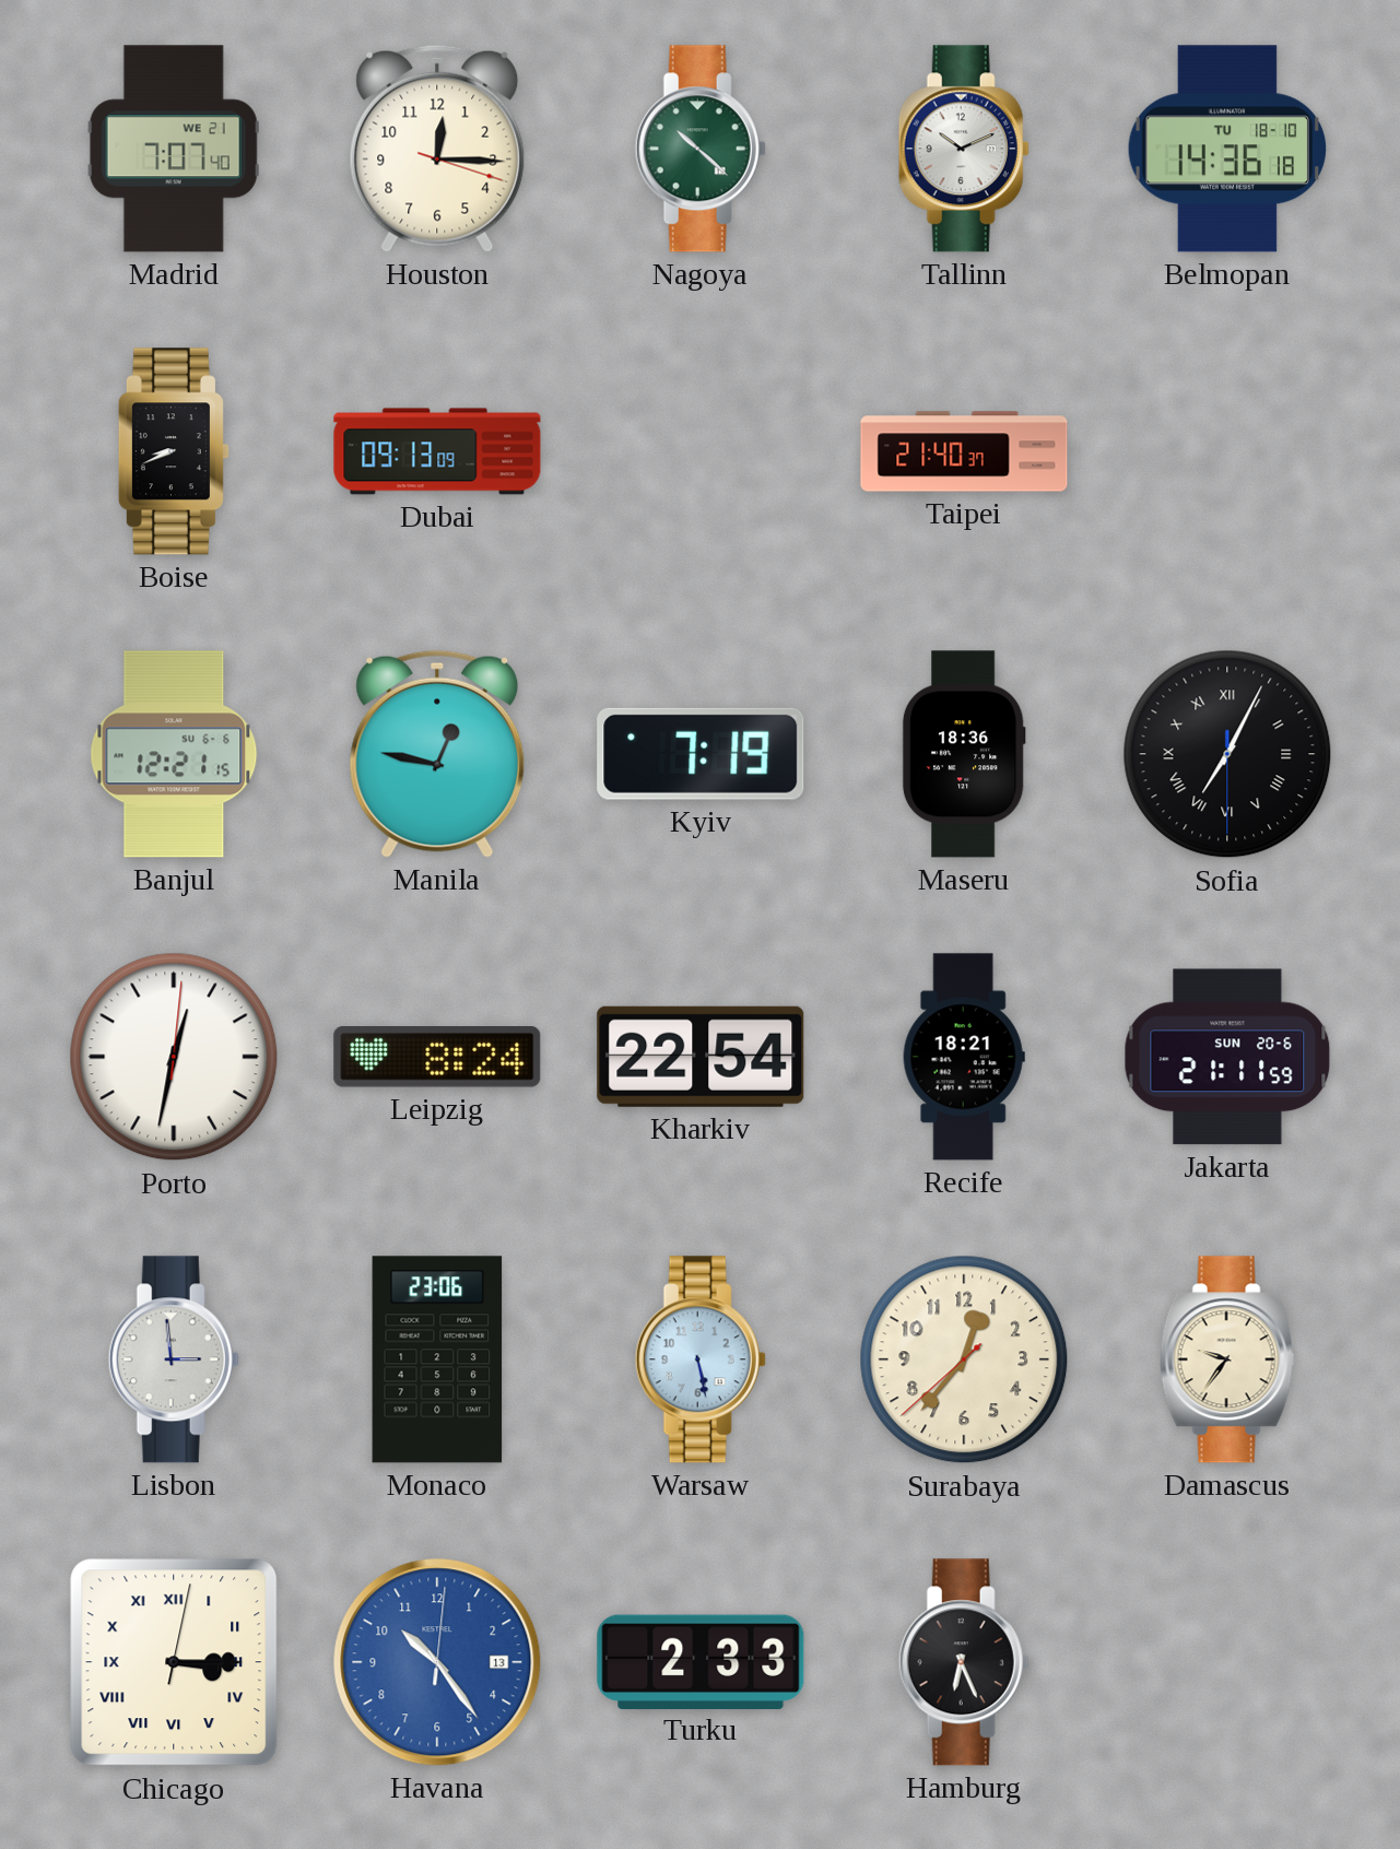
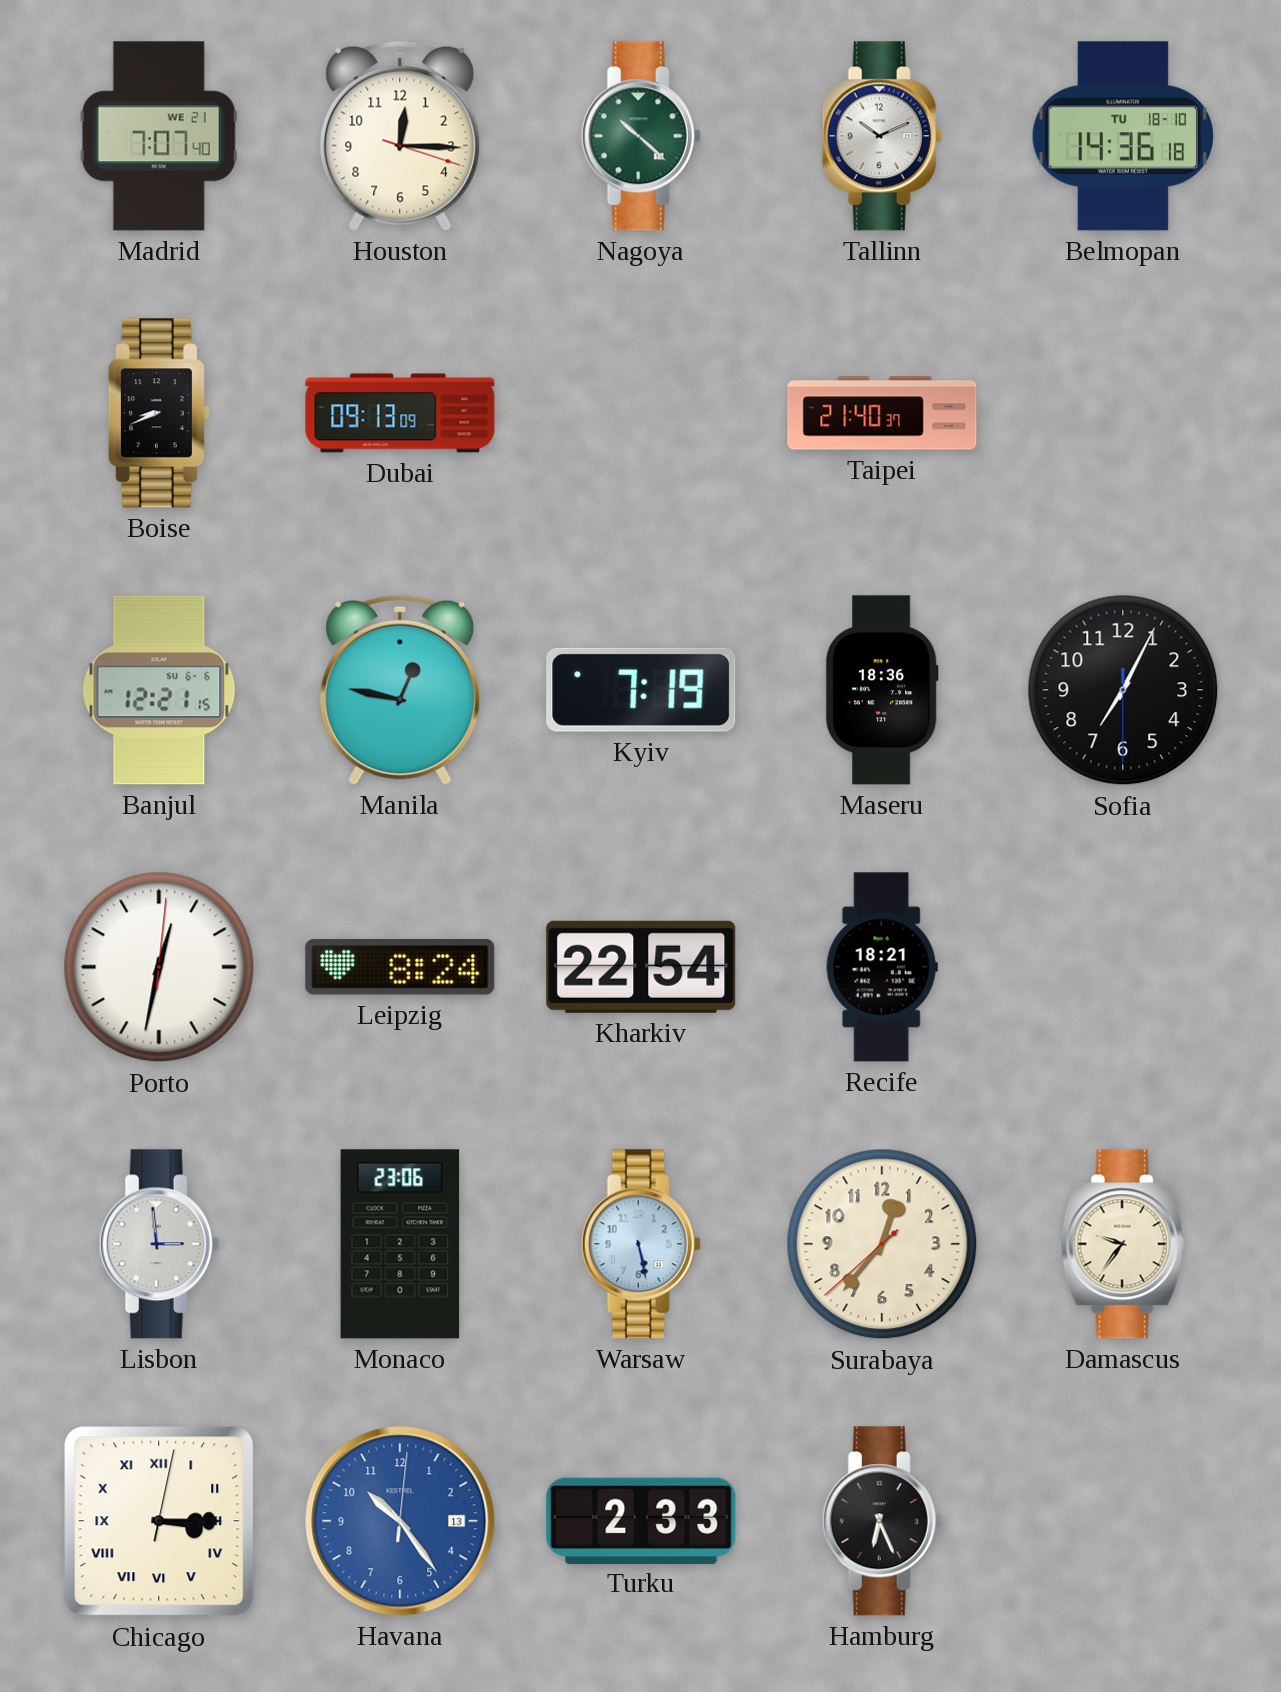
Sofia numerals: Roman -> Arabic
Jakarta: 21:11 -> none
